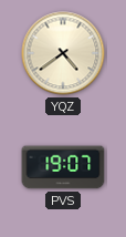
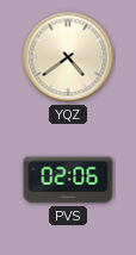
PVS: 19:07 -> 02:06
